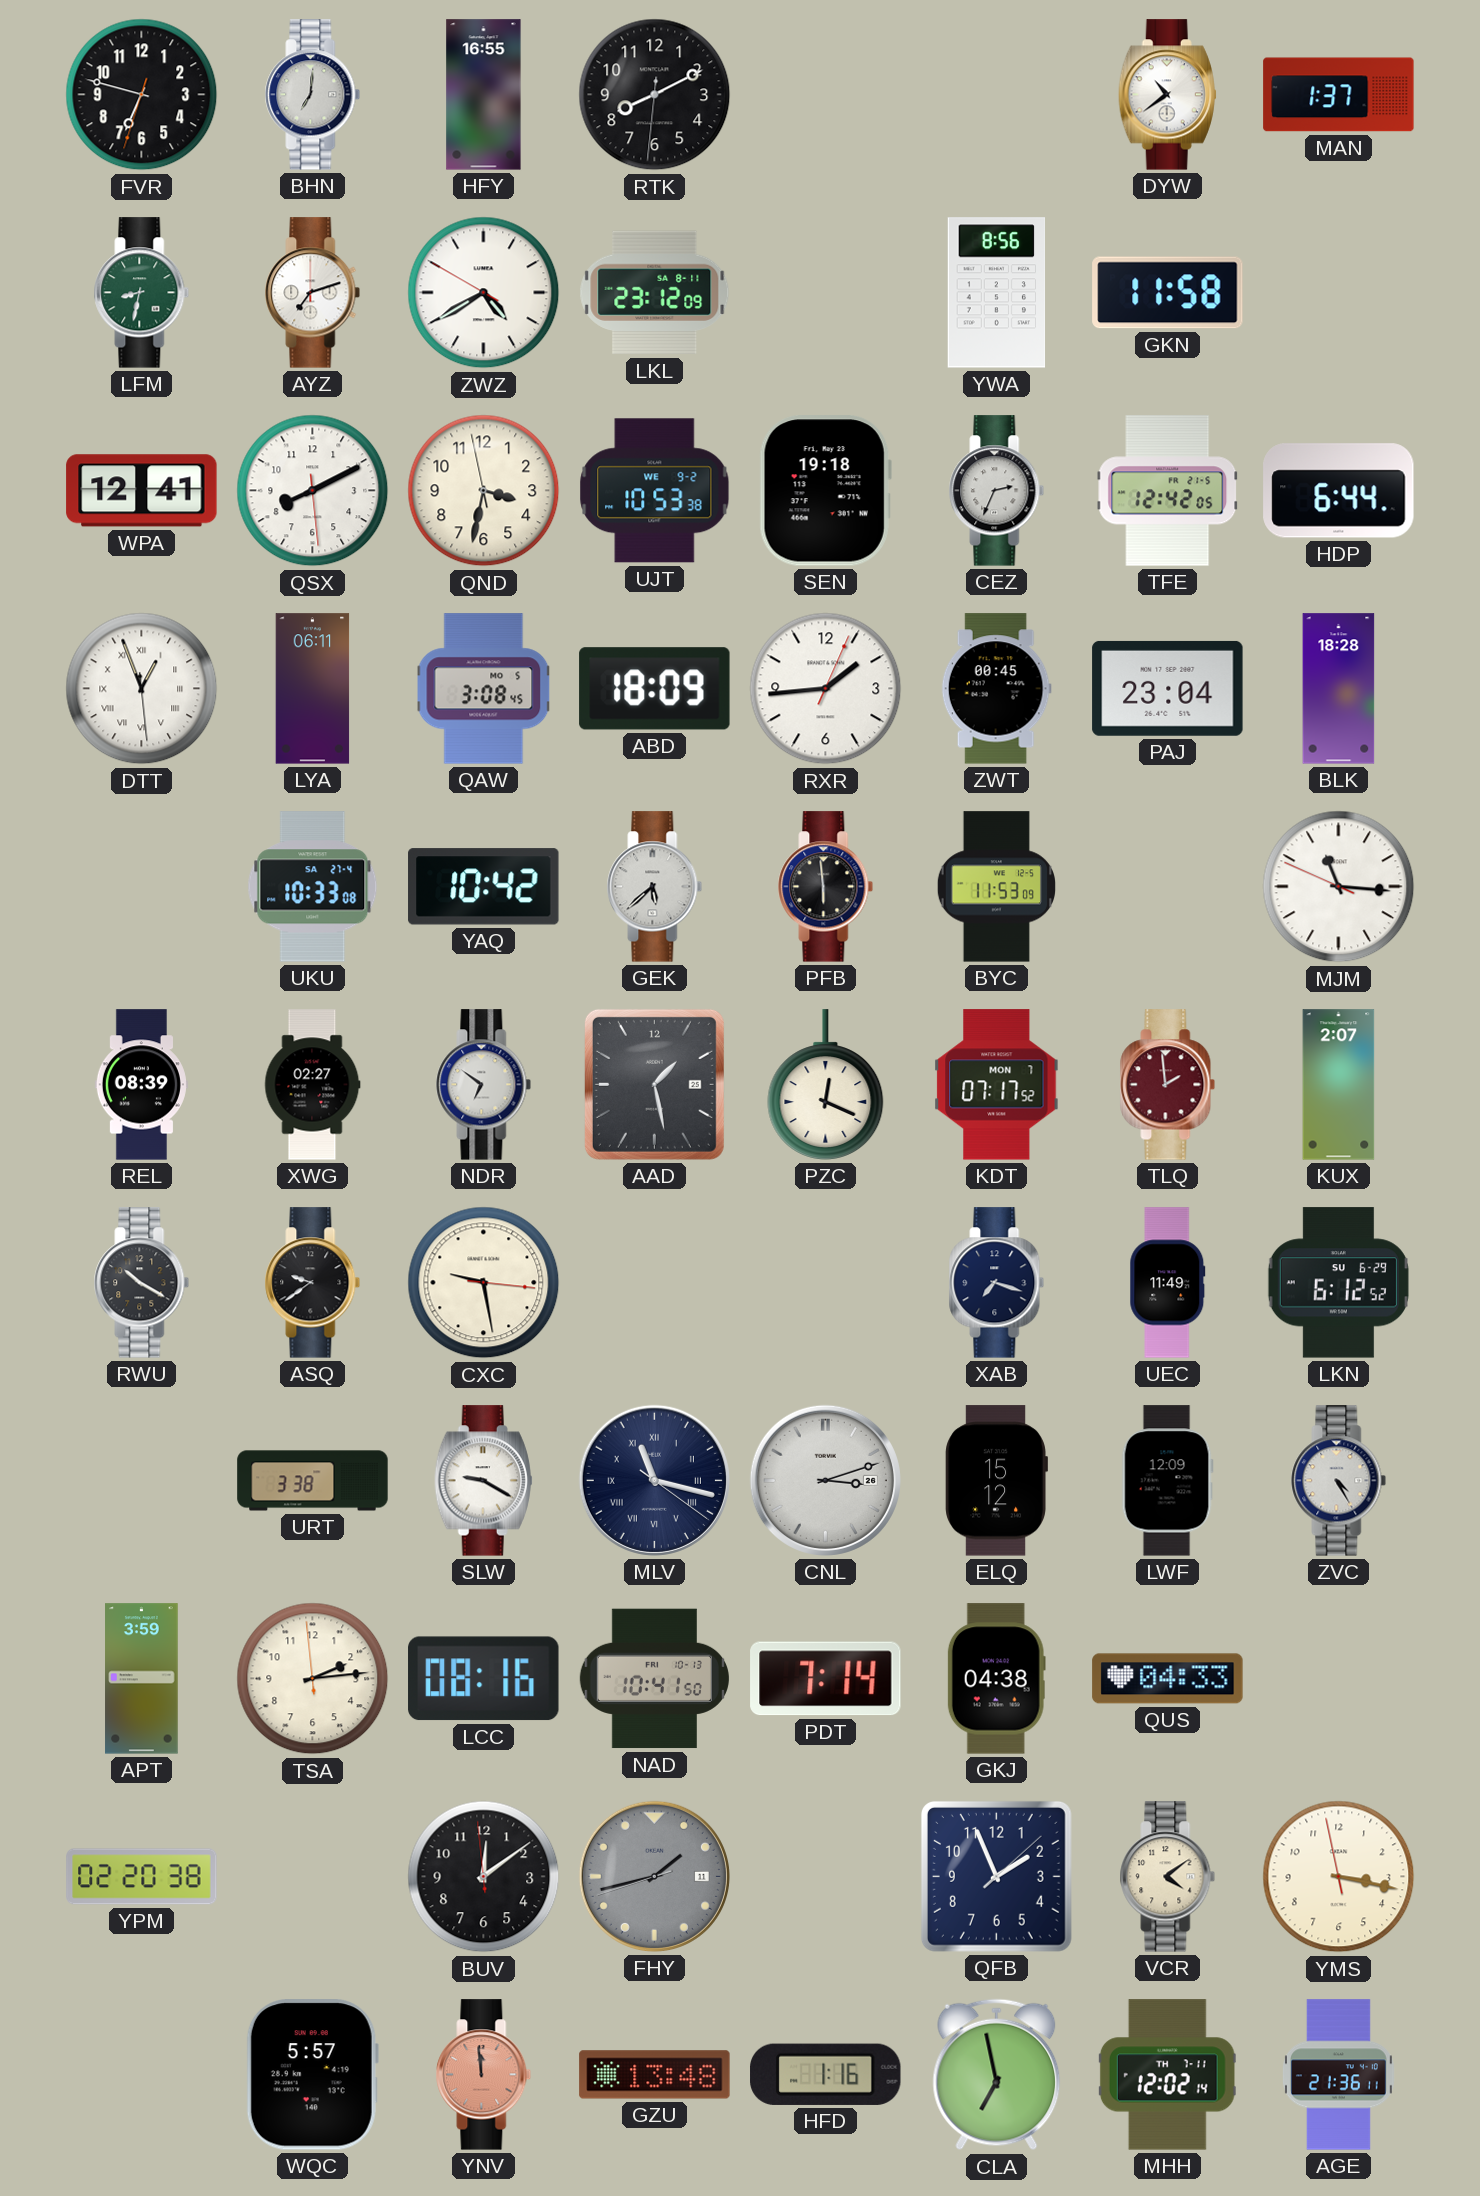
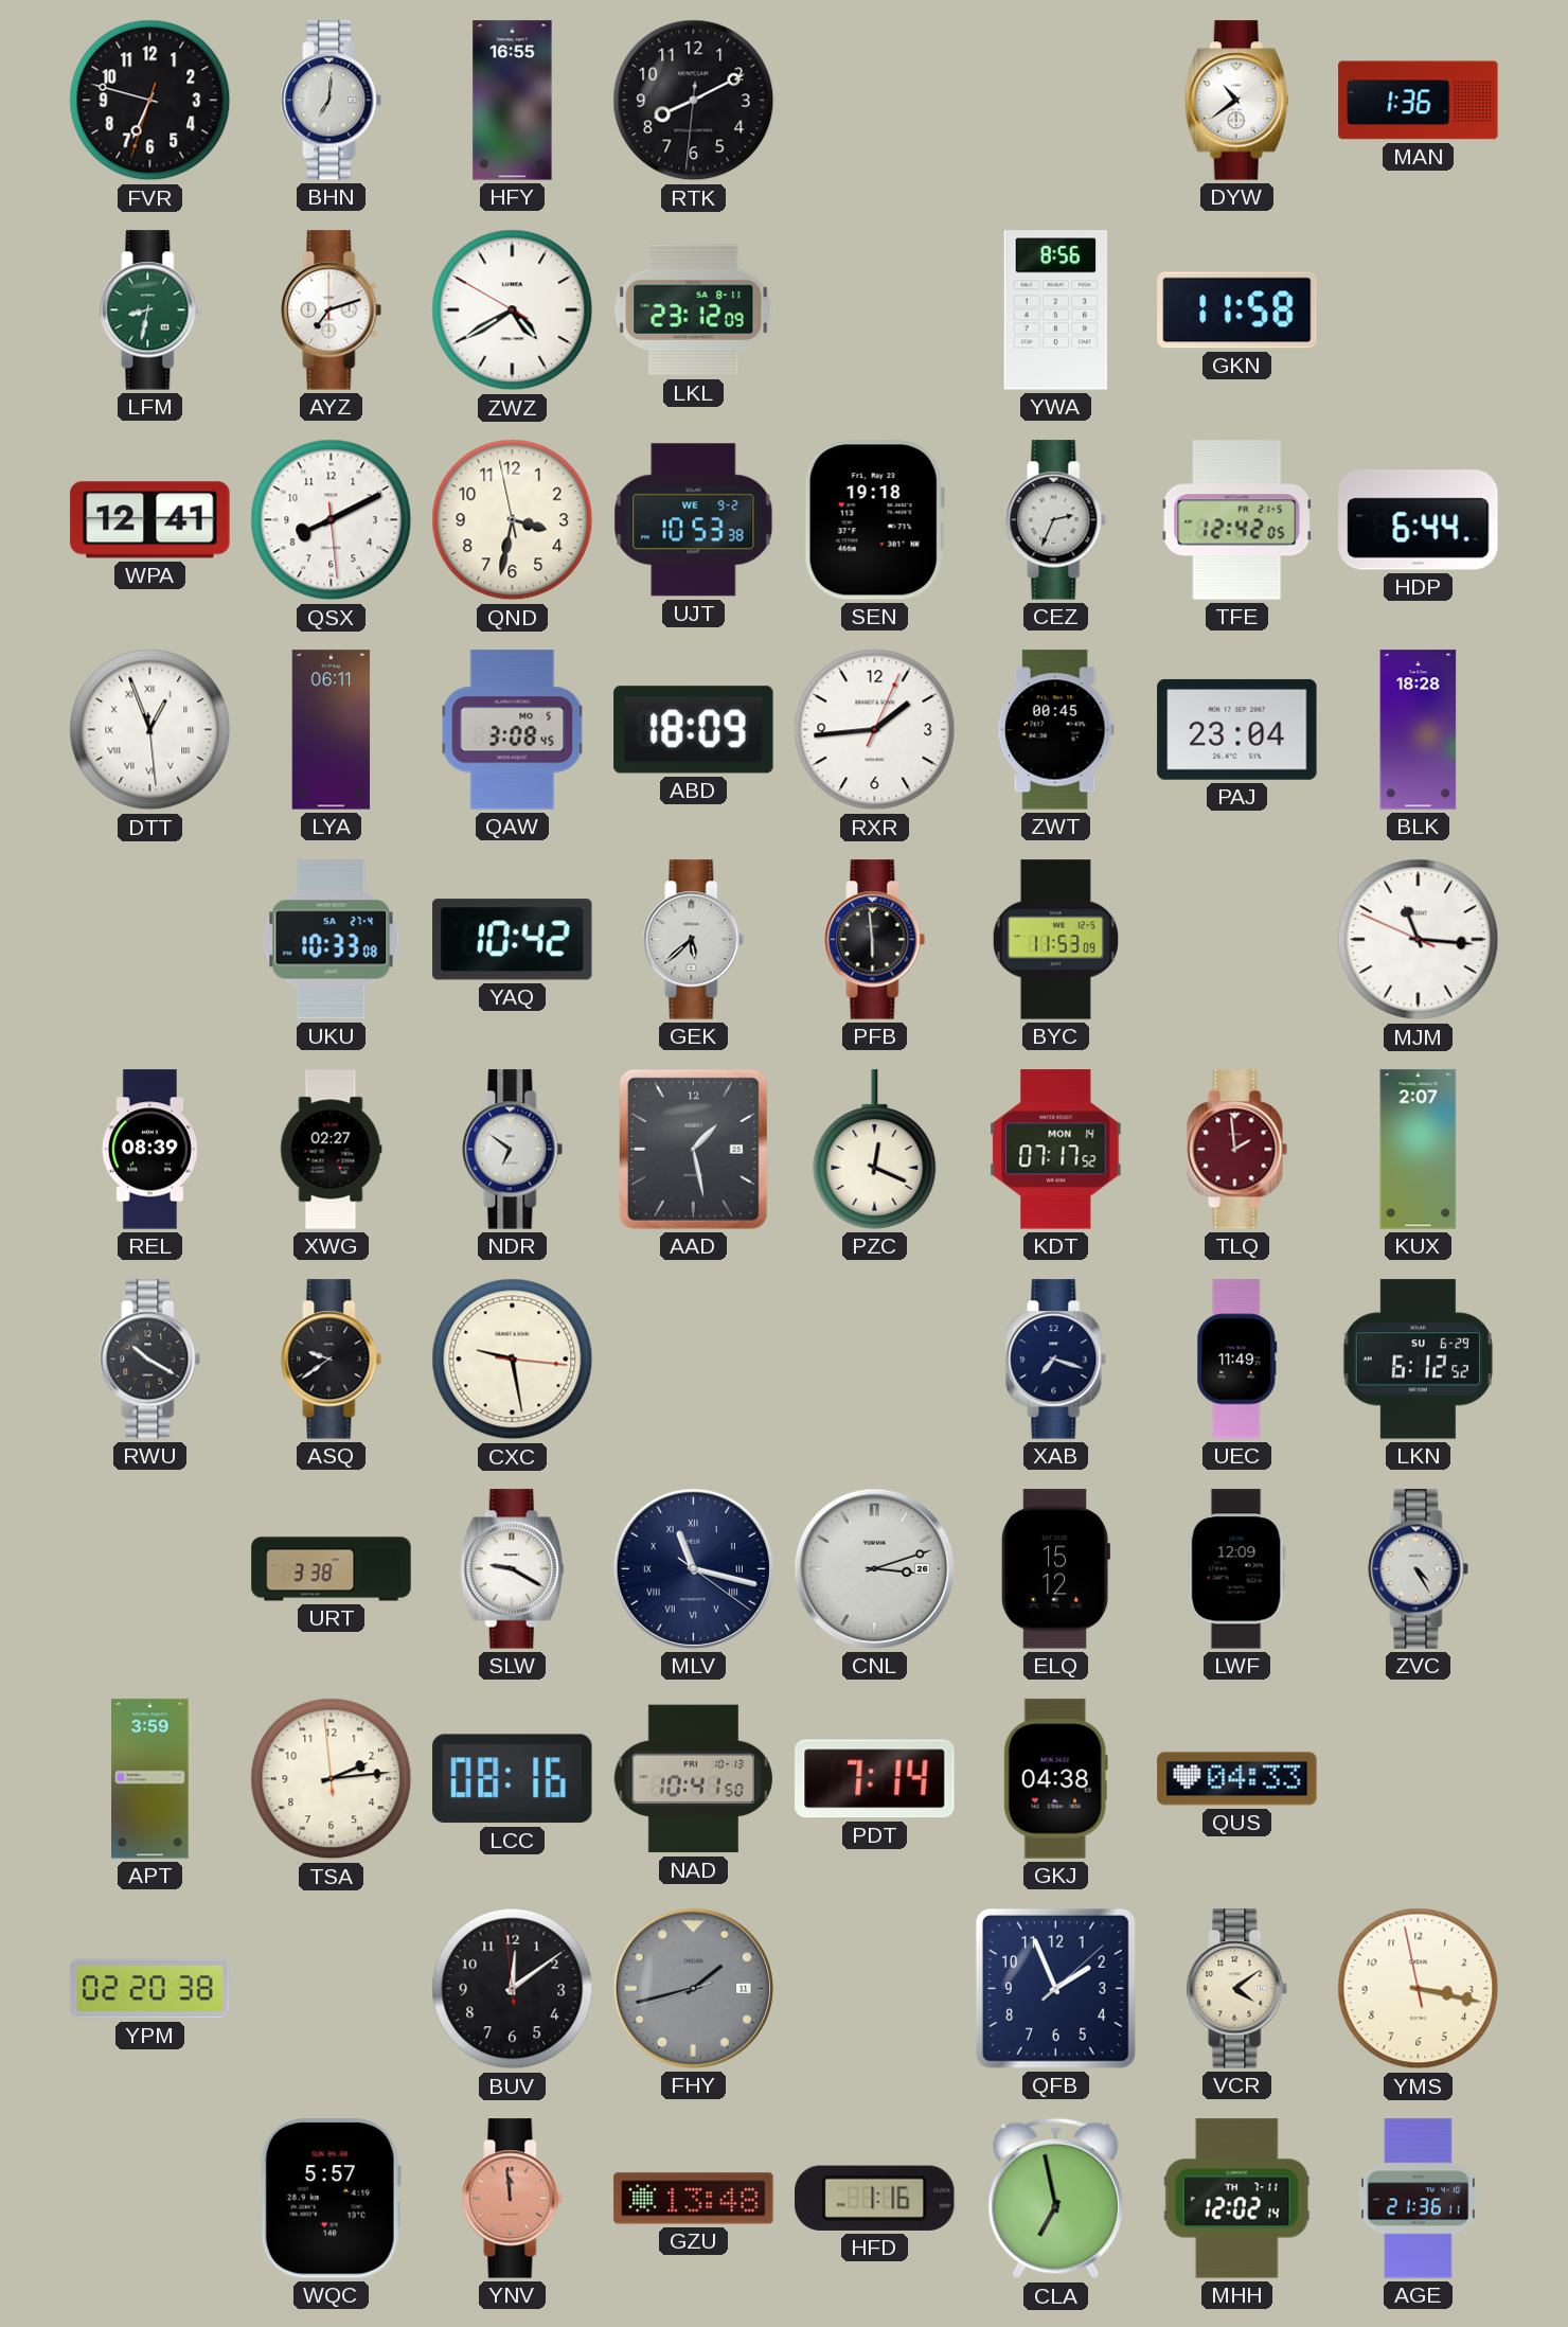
MAN: 1:37 -> 1:36
KDT date: MON 7 -> MON 14
